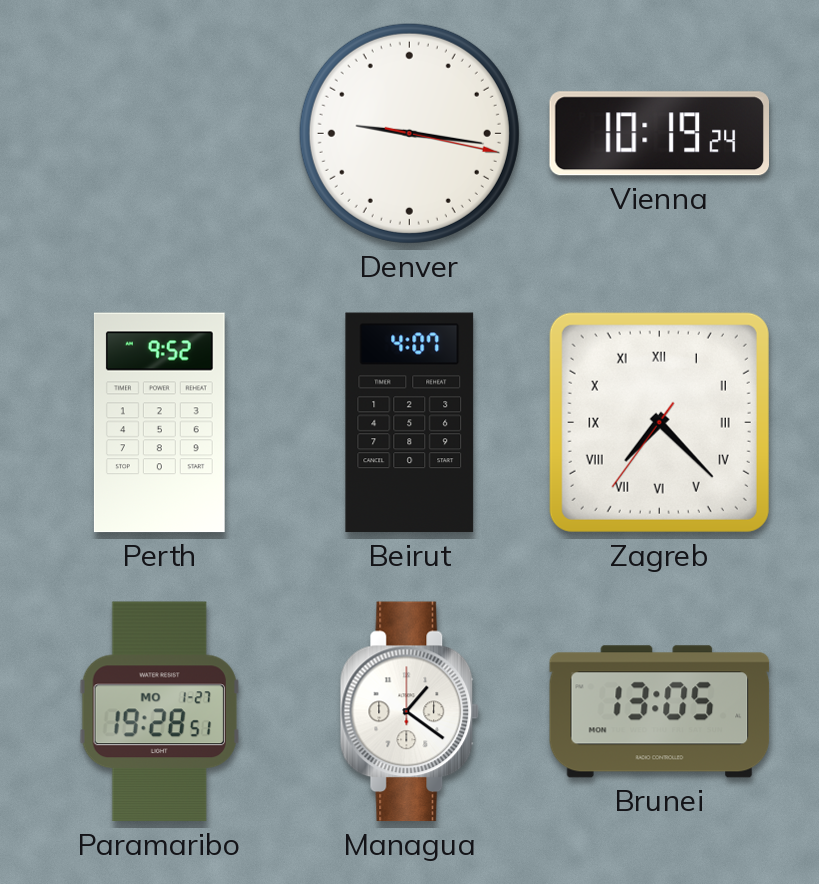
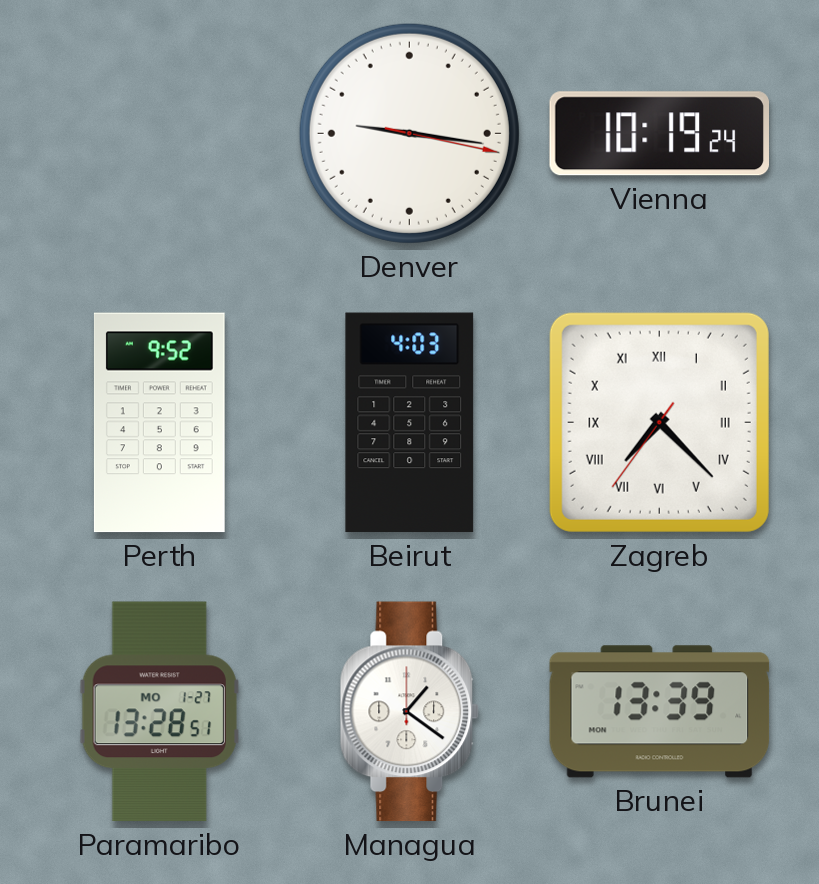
Beirut: 4:07 -> 4:03
Paramaribo: 19:28 -> 13:28
Brunei: 13:05 -> 13:39
